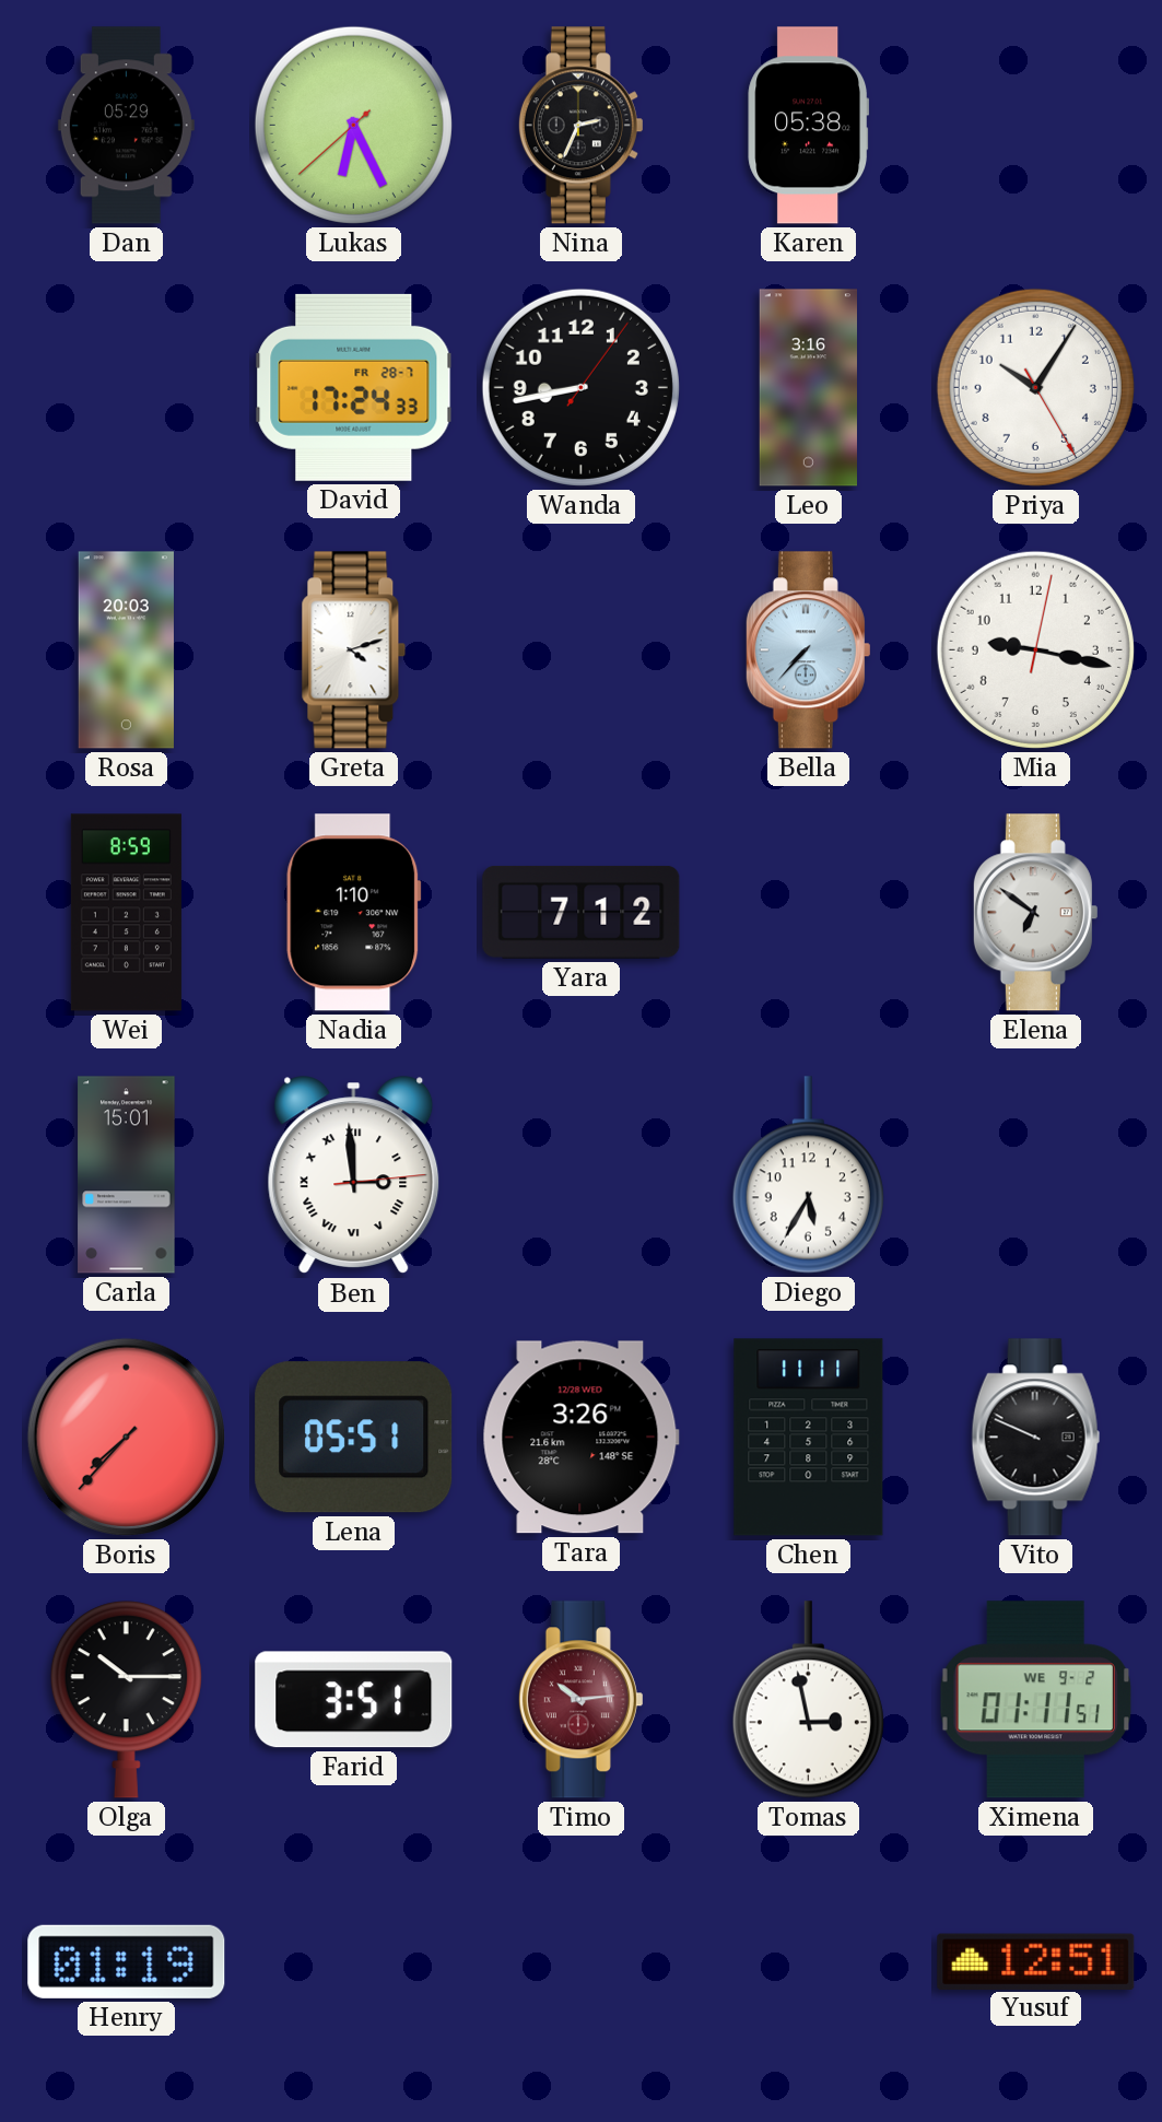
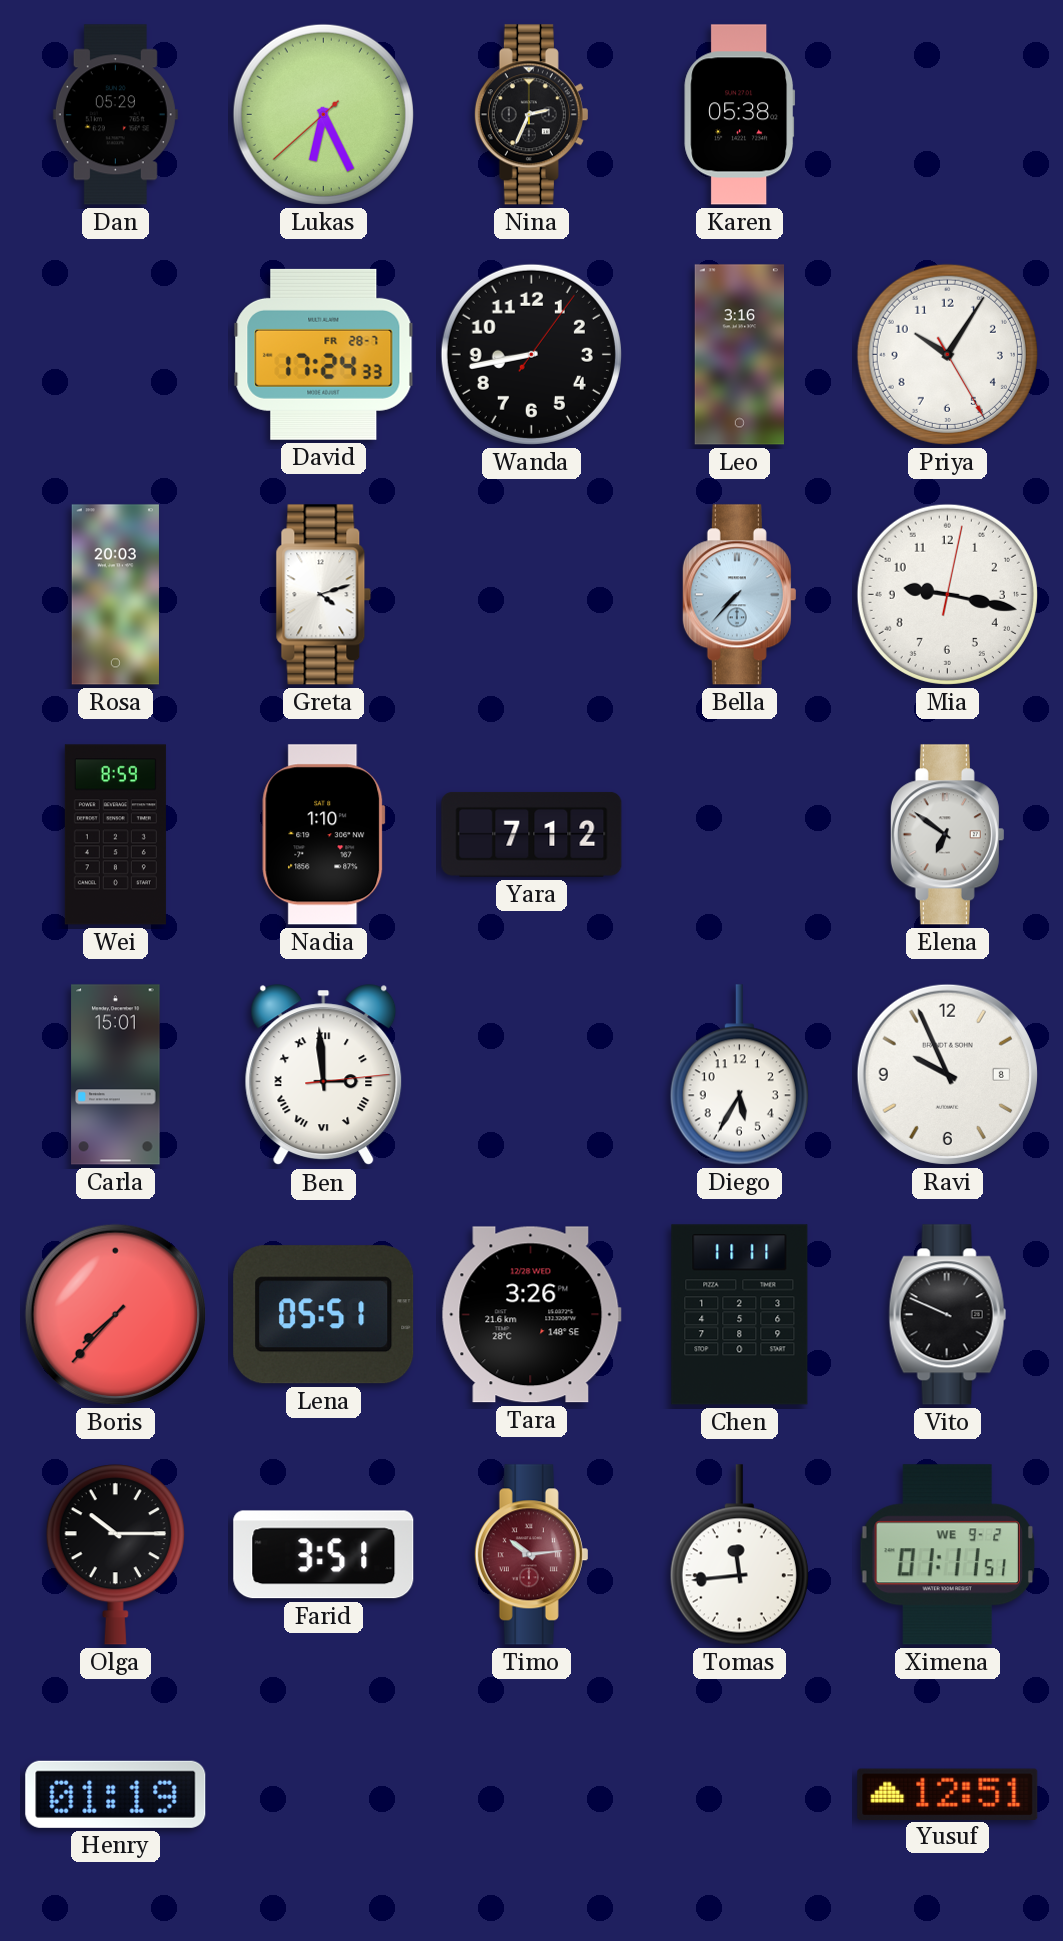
Ravi: none -> 9:56
Tomas: 2:58 -> 11:44
